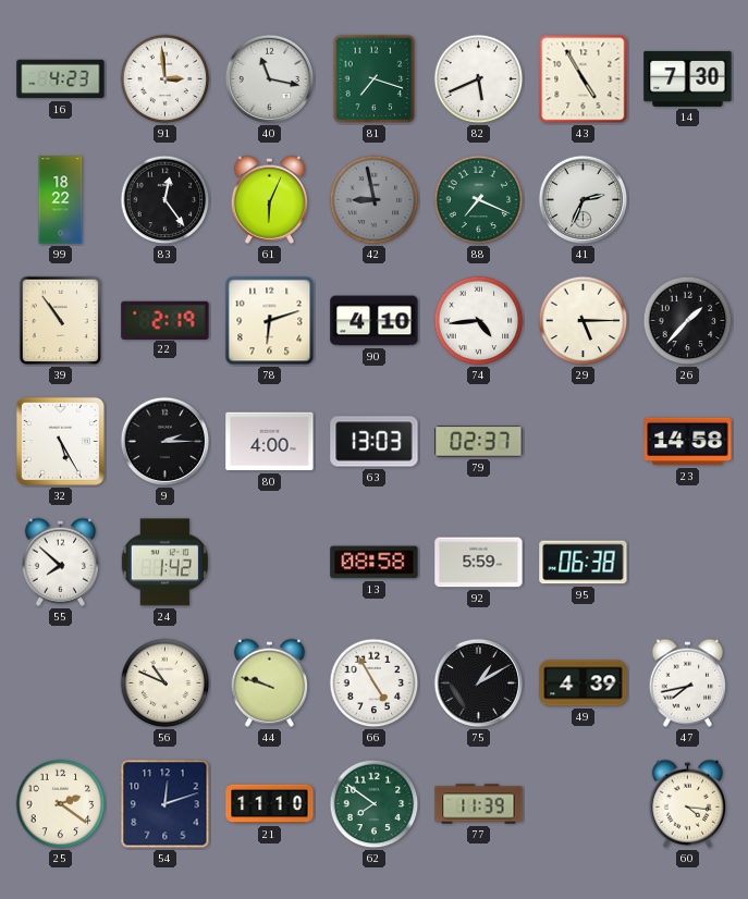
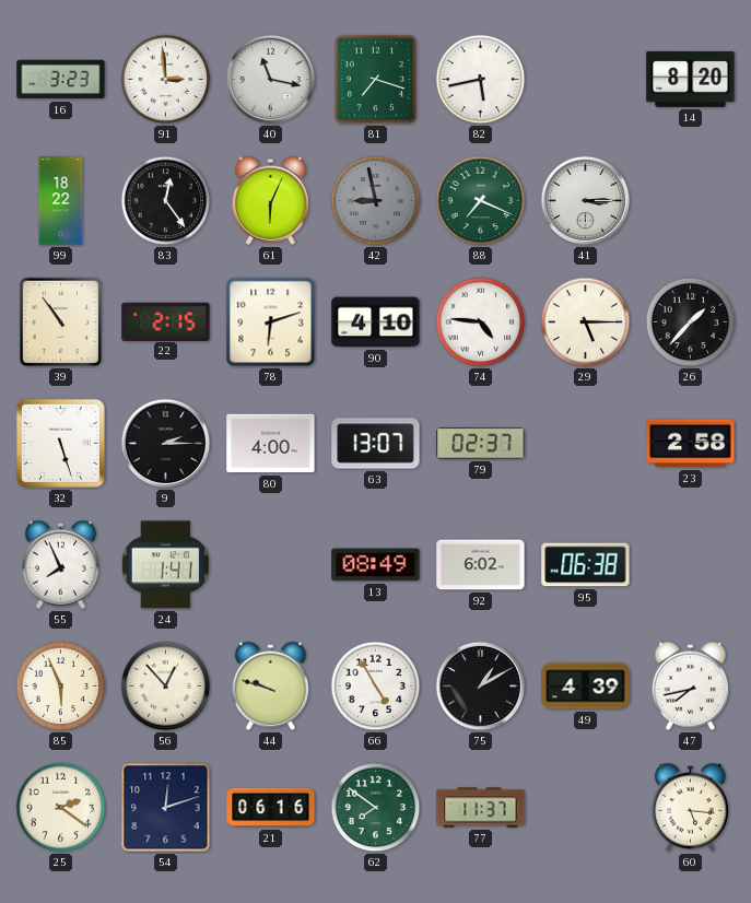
16: 4:23 -> 3:23
82: 5:41 -> 5:43
43: 4:55 -> none
14: 7:30 -> 8:20
41: 2:34 -> 3:15
22: 2:19 -> 2:15
74: 4:44 -> 4:46
32: 5:25 -> 5:27
63: 13:03 -> 13:07
23: 14:58 -> 2:58
55: 7:52 -> 7:56
24: 1:42 -> 1:41
13: 08:58 -> 08:49
92: 5:59 -> 6:02
85: none -> 5:56
56: 10:49 -> 12:53
21: 11:10 -> 06:16
77: 11:39 -> 11:37
60: 4:16 -> 5:16
